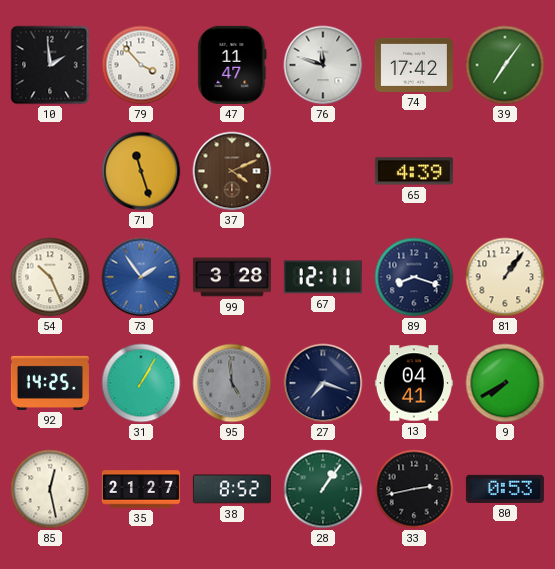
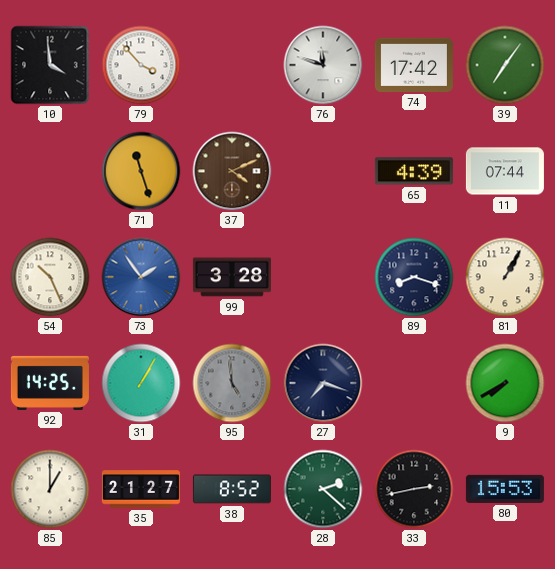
10: 1:59 -> 3:59
47: 11:47 -> none
11: none -> 07:44
67: 12:11 -> none
81: 1:06 -> 1:05
13: 04:41 -> none
85: 12:28 -> 1:00
28: 1:06 -> 2:22
80: 0:53 -> 15:53
